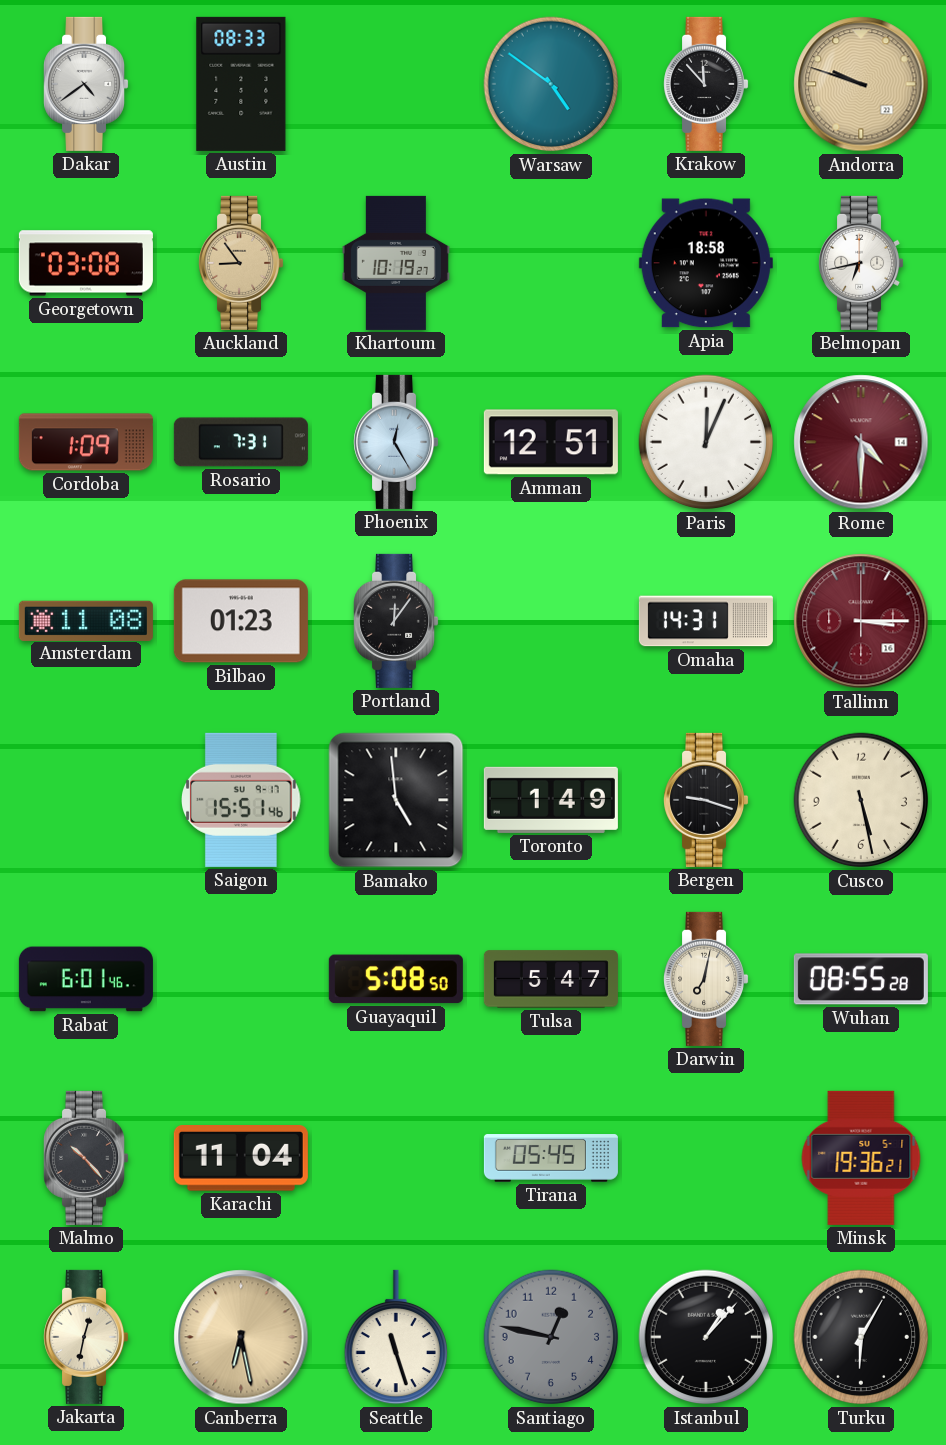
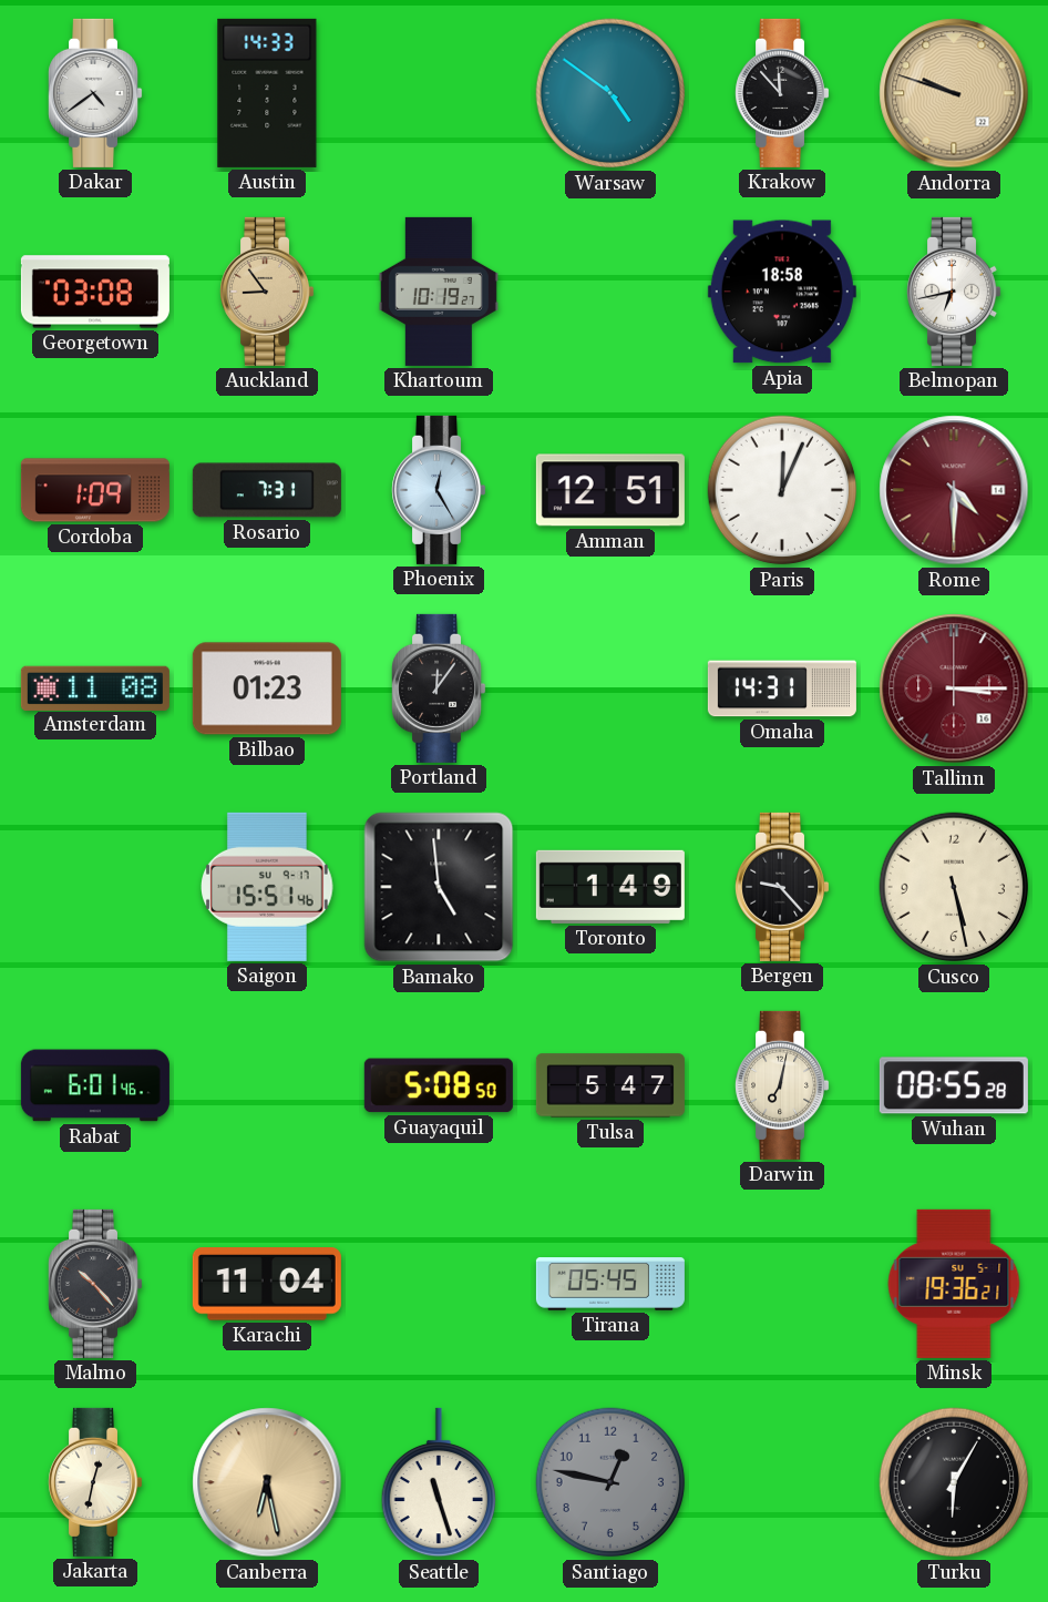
Austin: 08:33 -> 14:33
Bergen: 9:18 -> 9:23
Istanbul: 1:07 -> none
